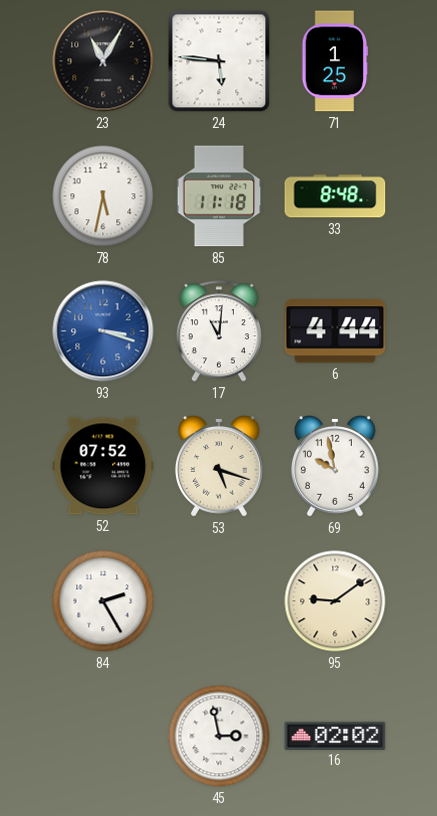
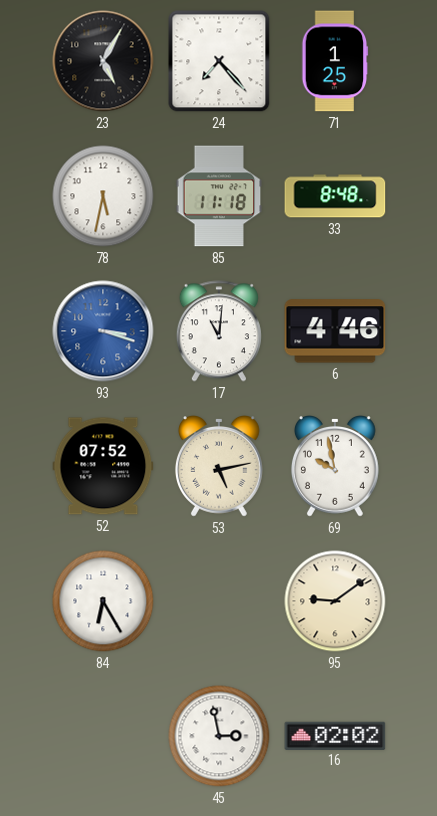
23: 11:05 -> 5:05
24: 5:46 -> 7:23
6: 4:44 -> 4:46
53: 5:18 -> 5:13
84: 2:25 -> 6:25
